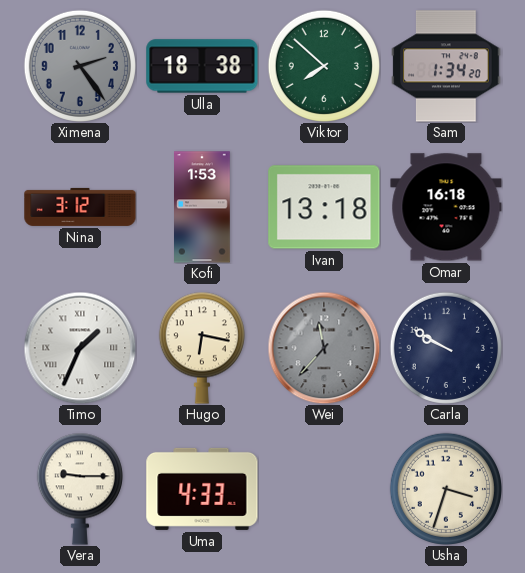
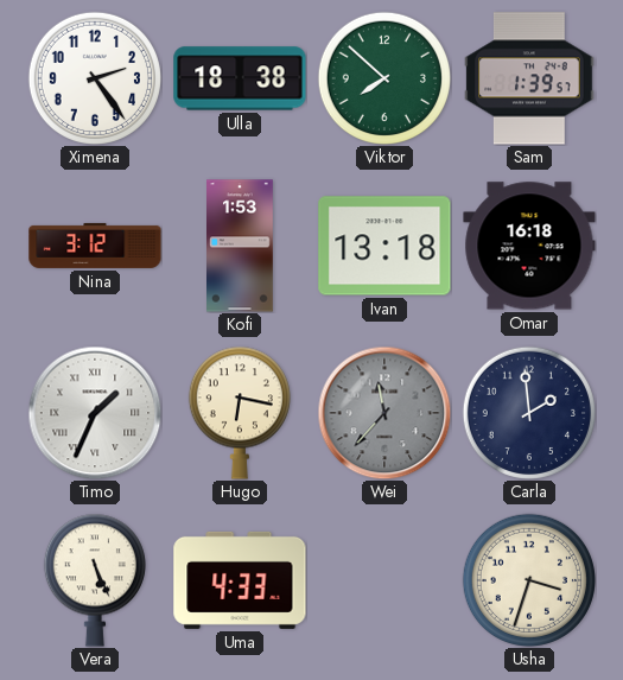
Ximena dial: grey -> white
Sam: 1:34 -> 1:39
Carla: 9:50 -> 1:59
Vera: 9:15 -> 5:26
